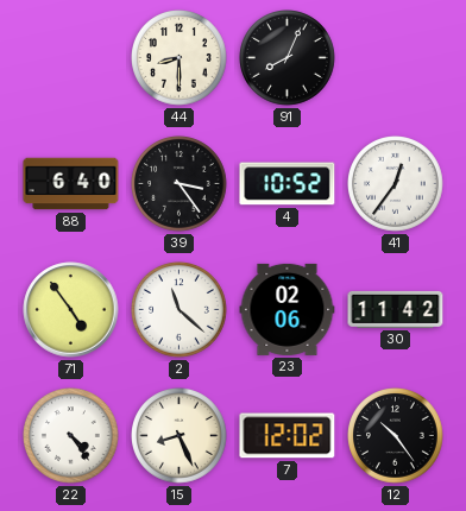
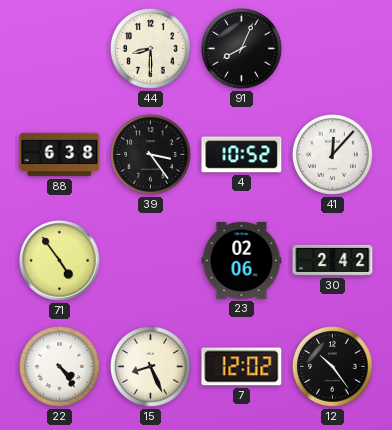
88: 6:40 -> 6:38
41: 12:36 -> 12:07
2: 11:22 -> none
30: 11:42 -> 2:42
